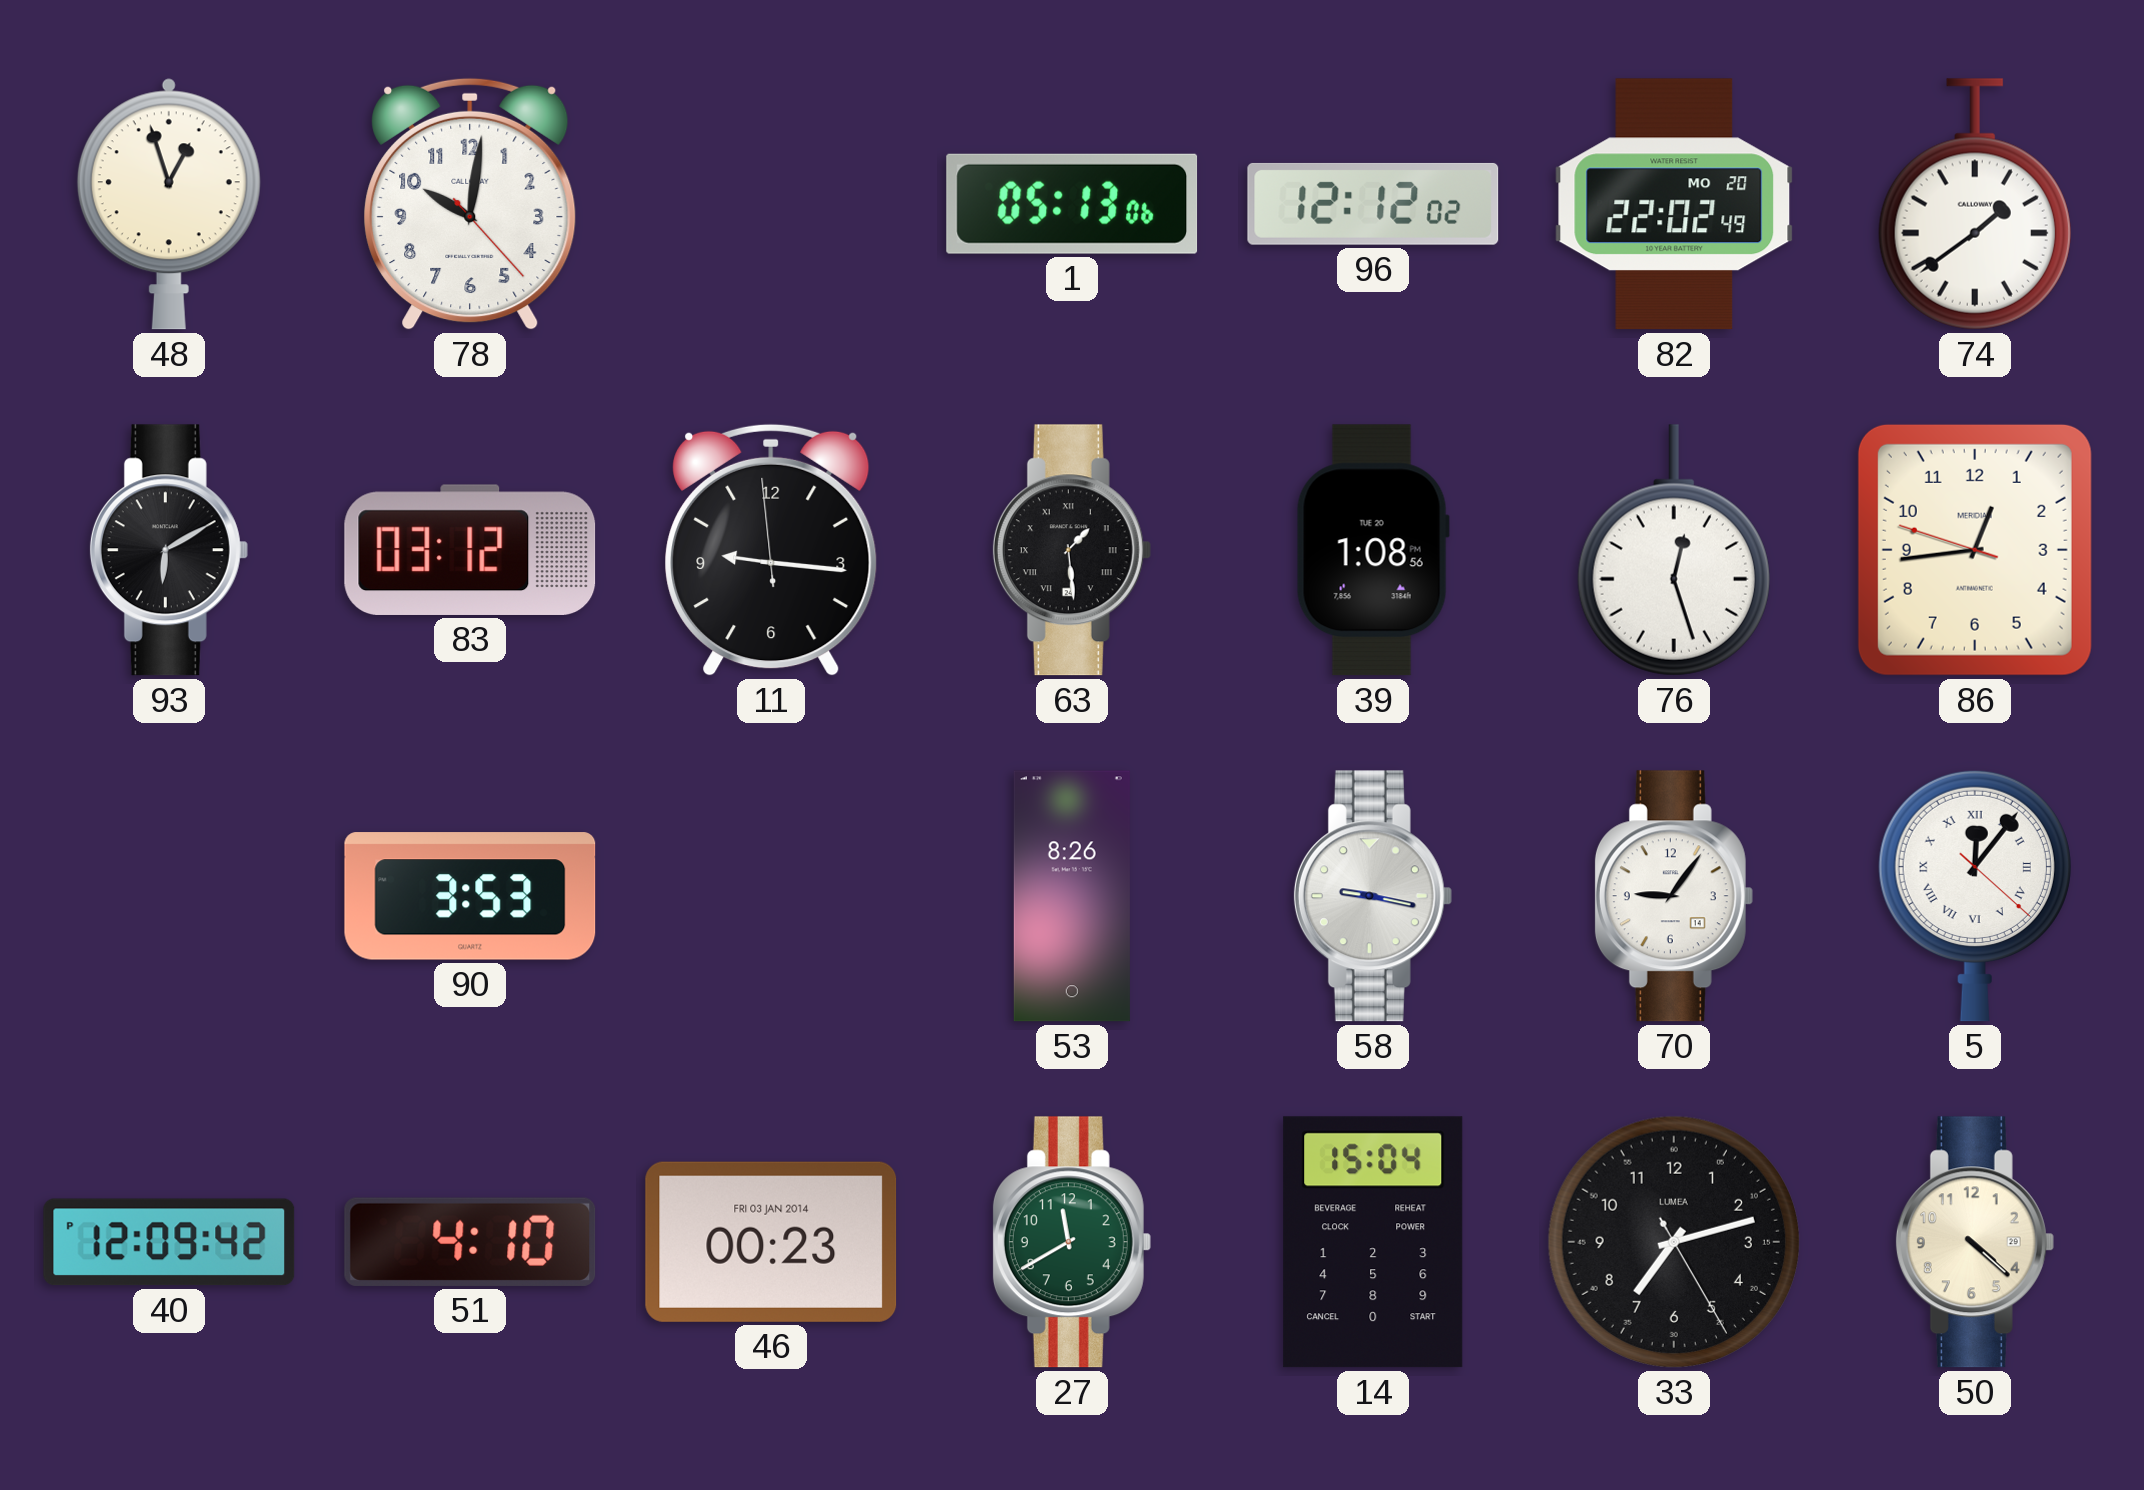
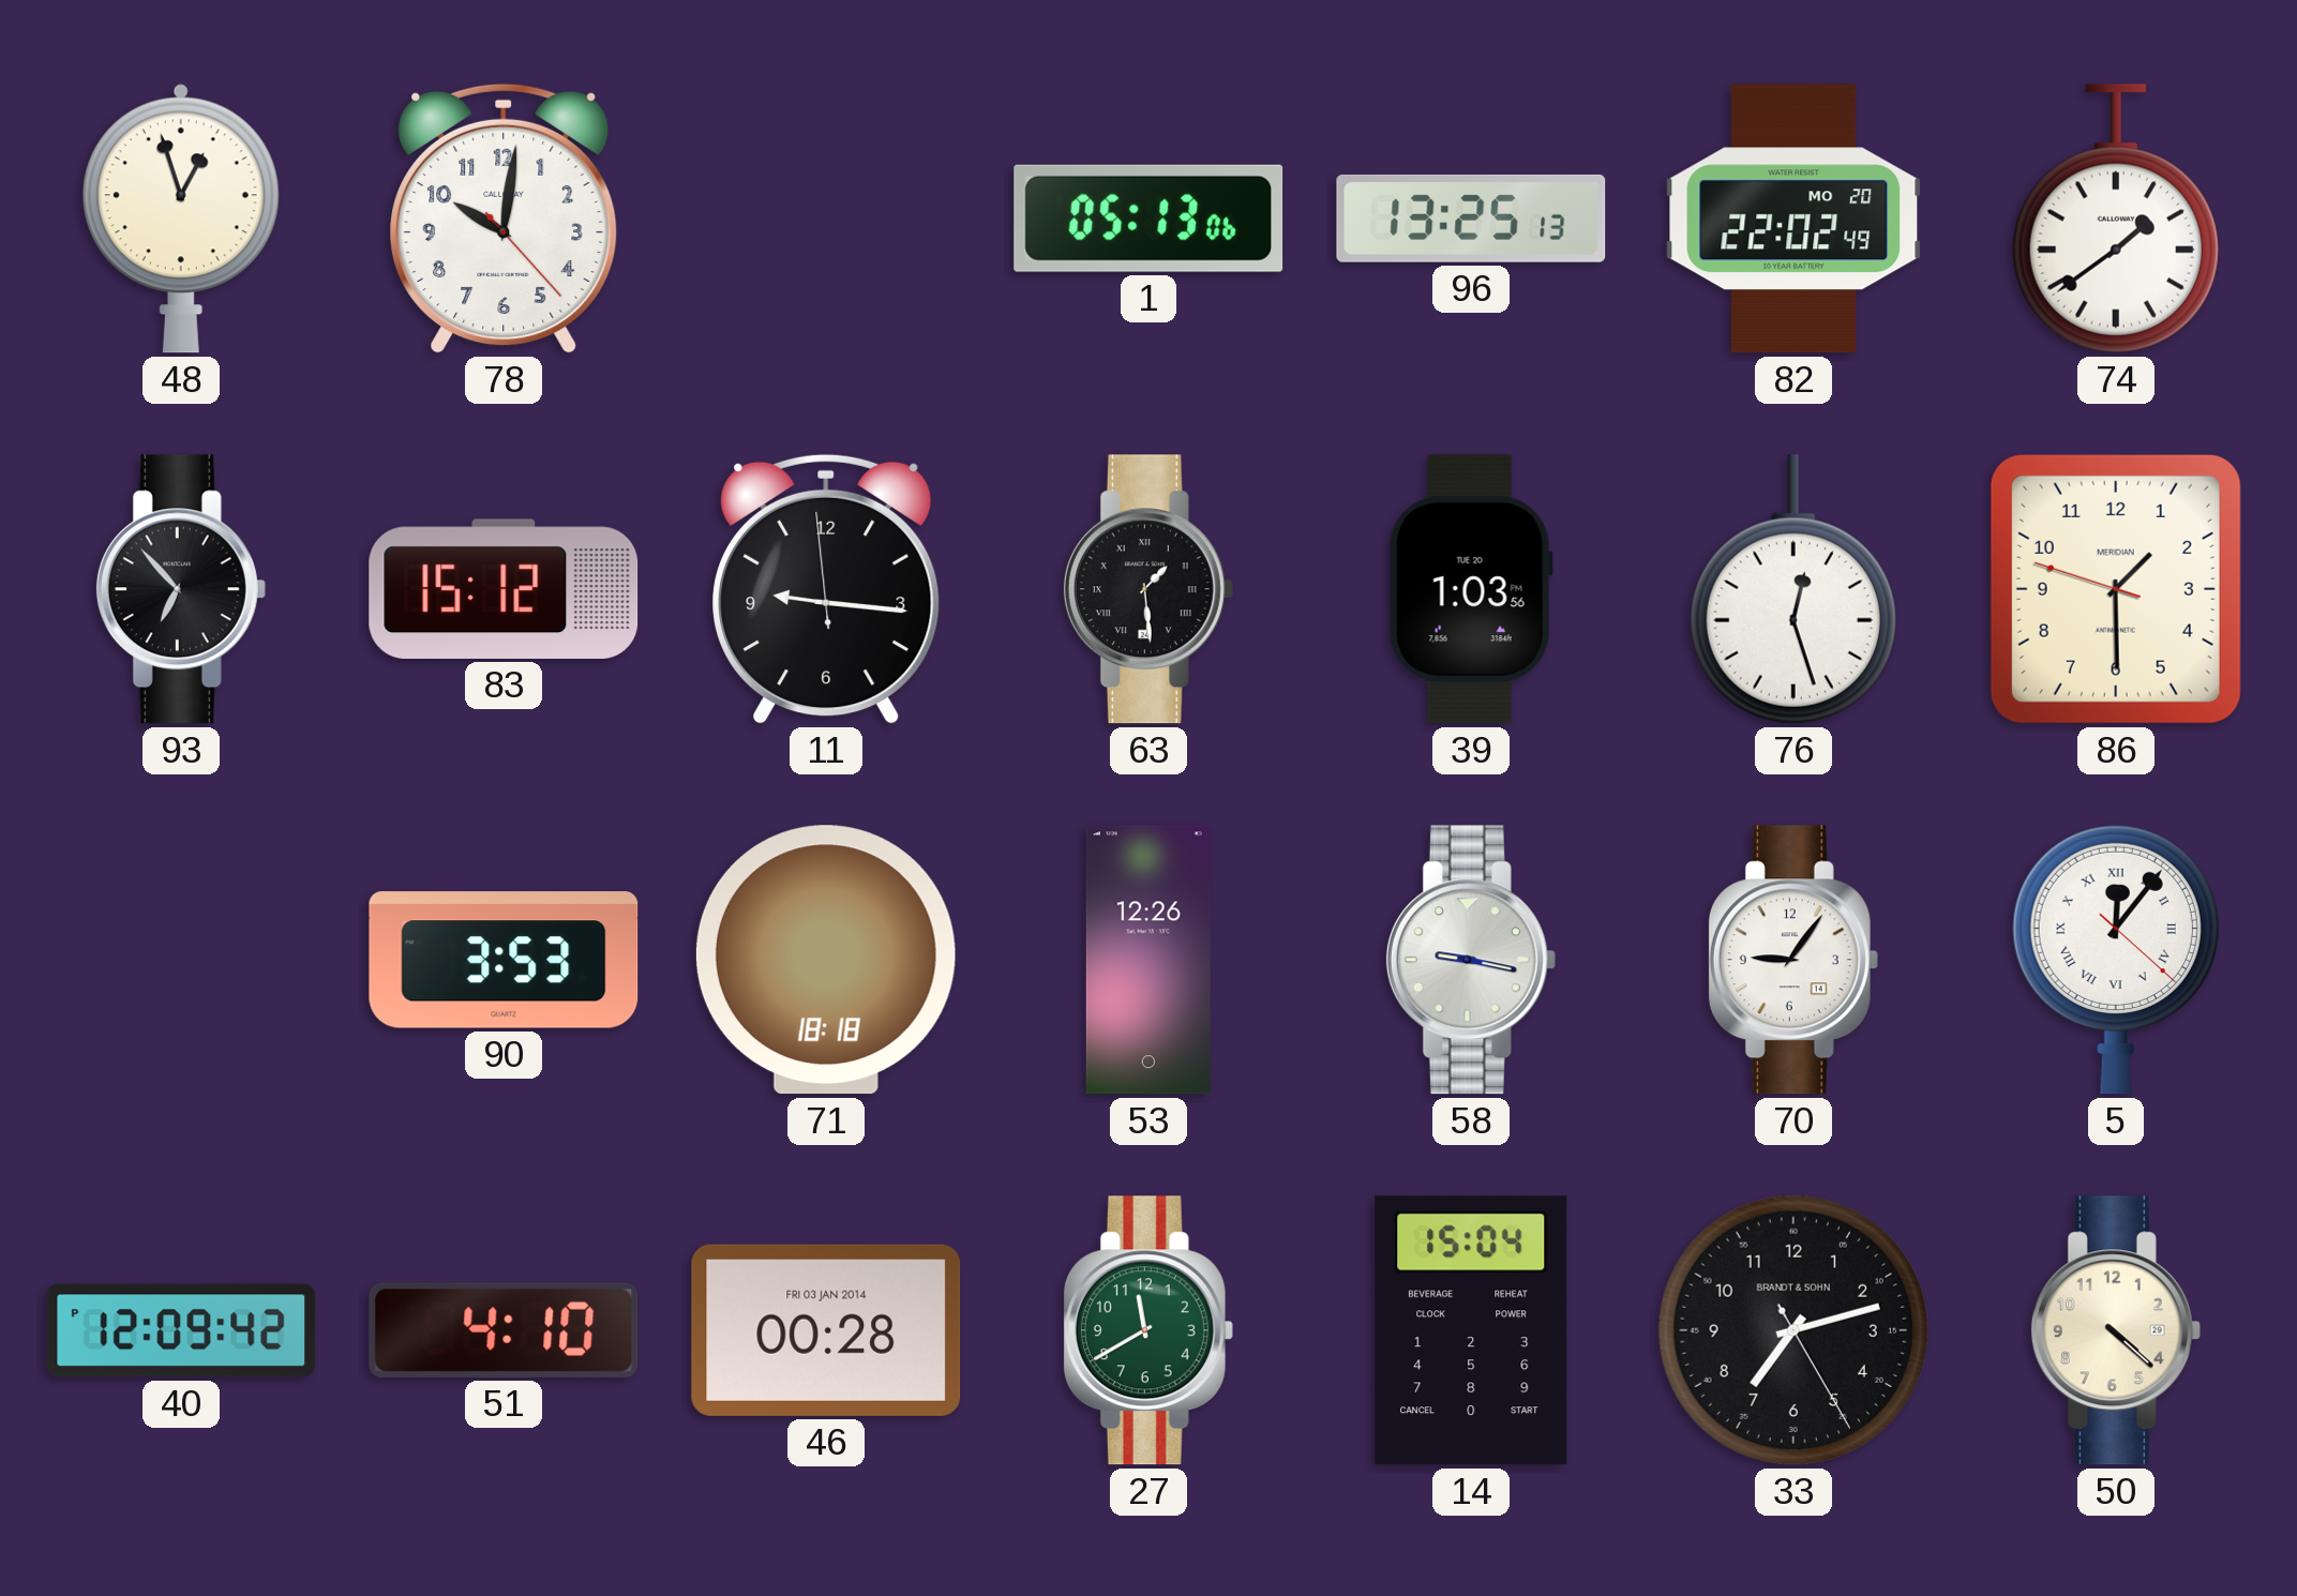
96: 12:12 -> 13:25
93: 6:10 -> 6:53
83: 03:12 -> 15:12
39: 1:08 -> 1:03
86: 12:43 -> 1:29
71: none -> 18:18
53: 8:26 -> 12:26
46: 00:23 -> 00:28
33 brand: LUMEA -> BRANDT & SOHN
